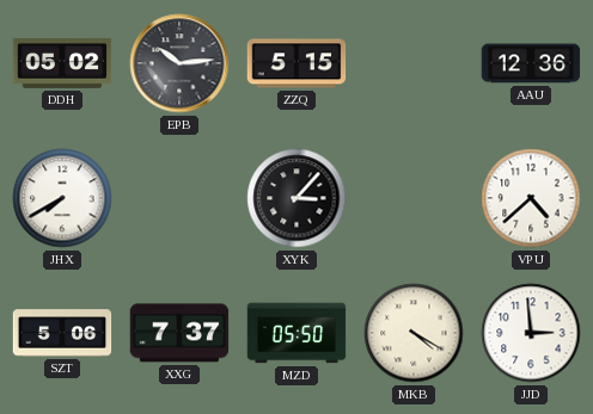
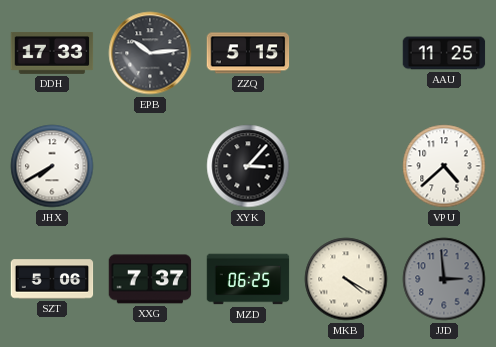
DDH: 05:02 -> 17:33
AAU: 12:36 -> 11:25
MZD: 05:50 -> 06:25
JJD dial: white -> grey
